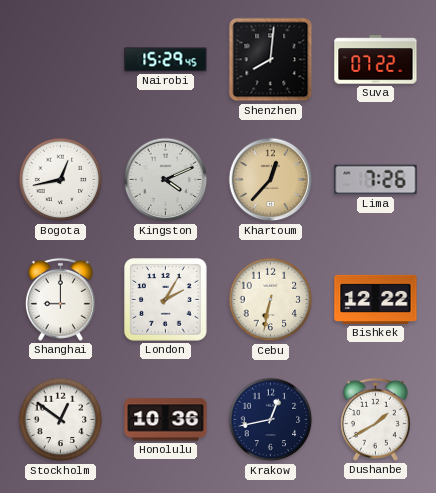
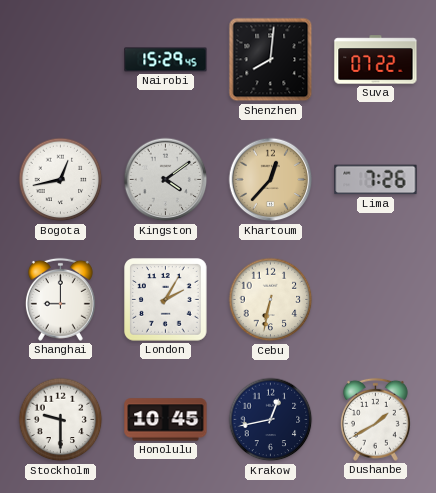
Kingston: 4:11 -> 4:09
Bishkek: 12:22 -> none
Stockholm: 12:51 -> 9:30
Honolulu: 10:36 -> 10:45
